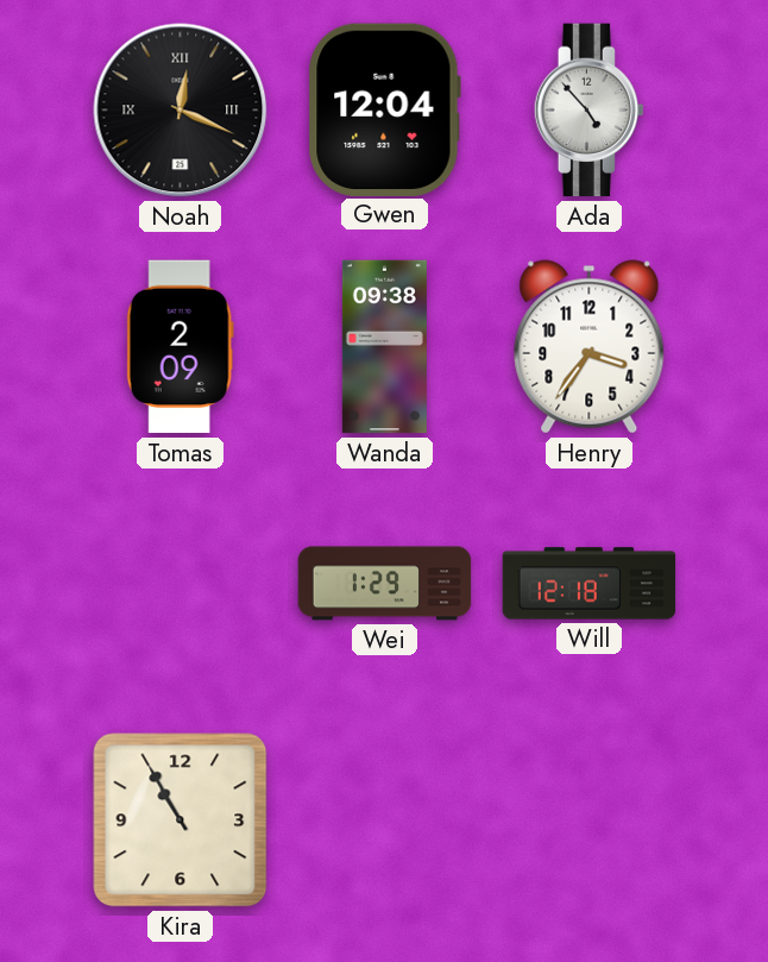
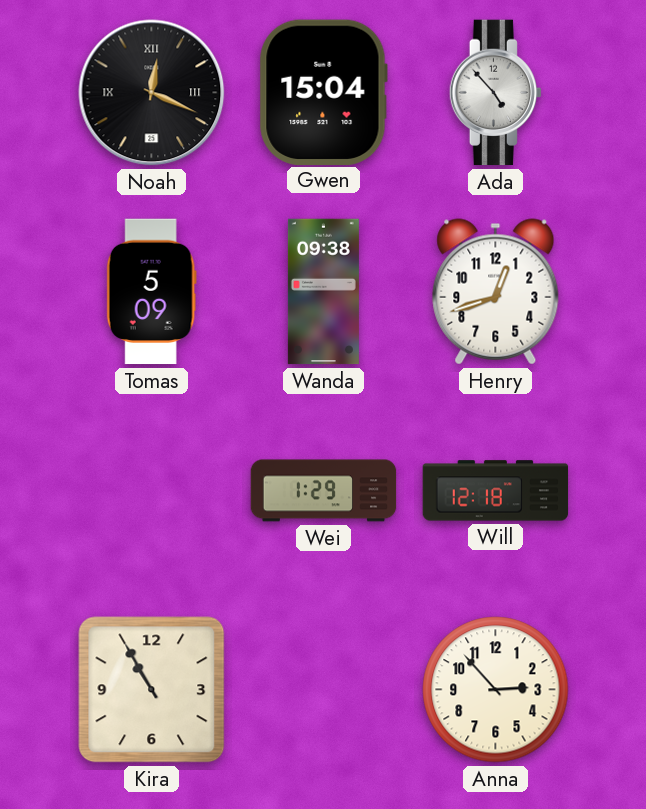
Gwen: 12:04 -> 15:04
Tomas: 2:09 -> 5:09
Henry: 3:36 -> 12:42
Anna: none -> 2:53
